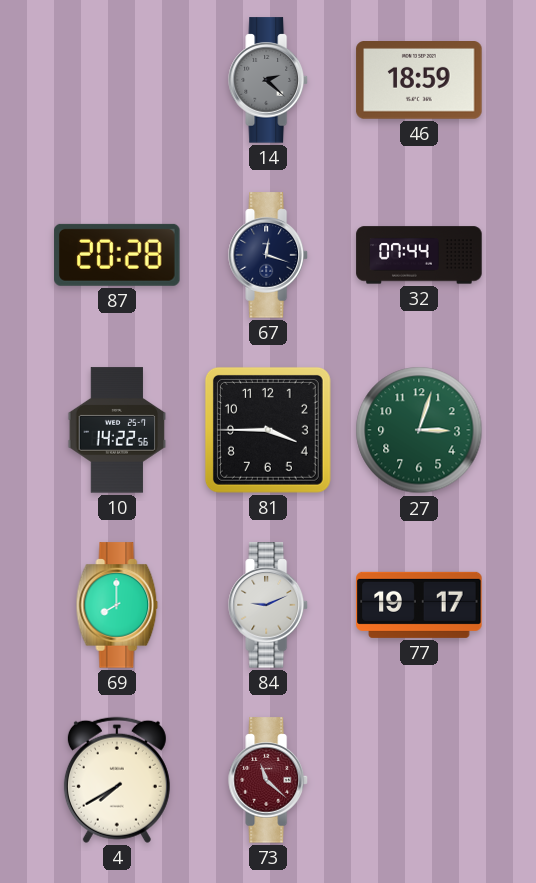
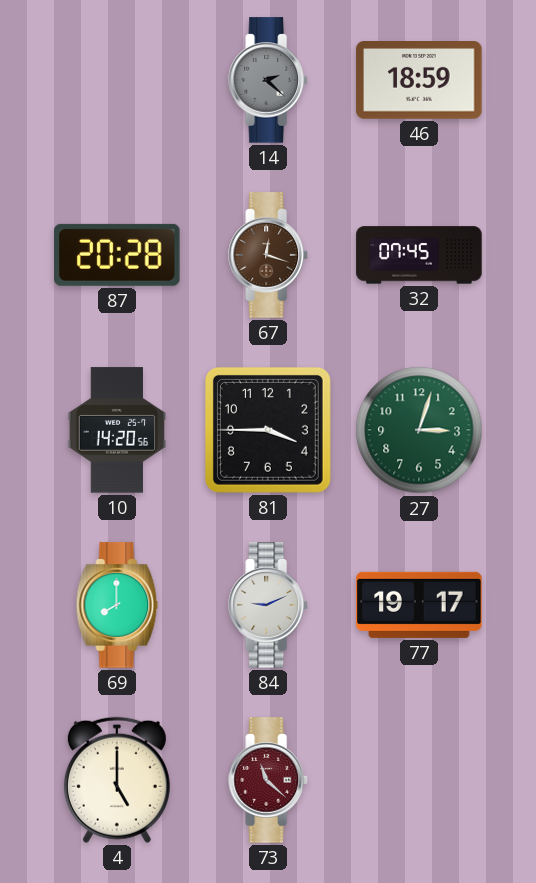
67 dial: navy -> brown
32: 07:44 -> 07:45
10: 14:22 -> 14:20
4: 7:40 -> 5:00
